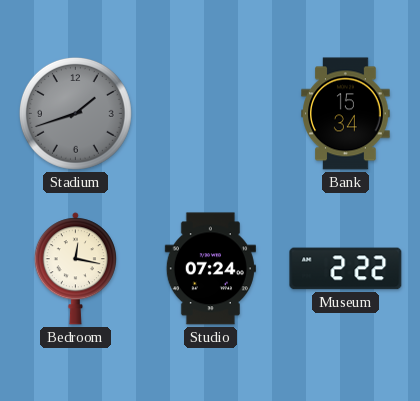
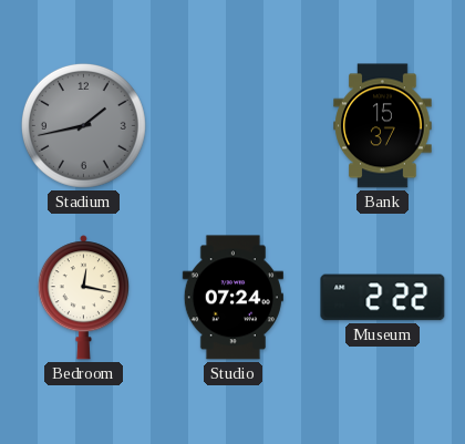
Stadium: 1:42 -> 1:43
Bank: 15:34 -> 15:37
